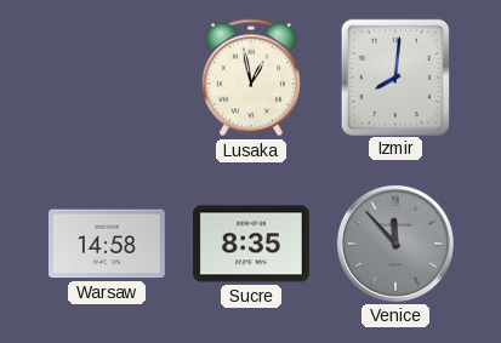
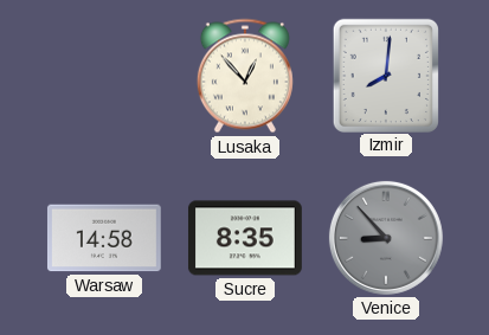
Lusaka: 12:58 -> 12:53
Venice: 11:53 -> 8:53
